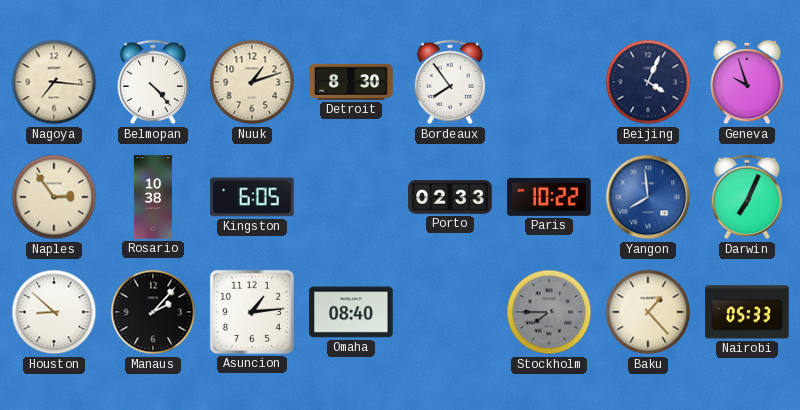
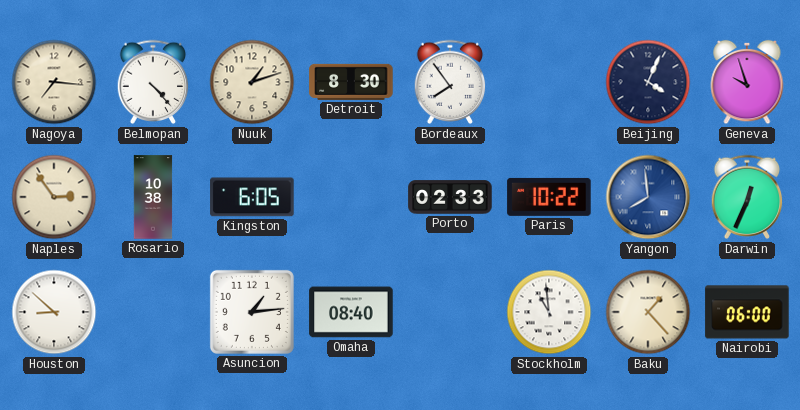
Darwin: 7:04 -> 12:34
Manaus: 2:07 -> none
Stockholm: 7:45 -> 10:59
Stockholm dial: grey -> white
Nairobi: 05:33 -> 06:00
